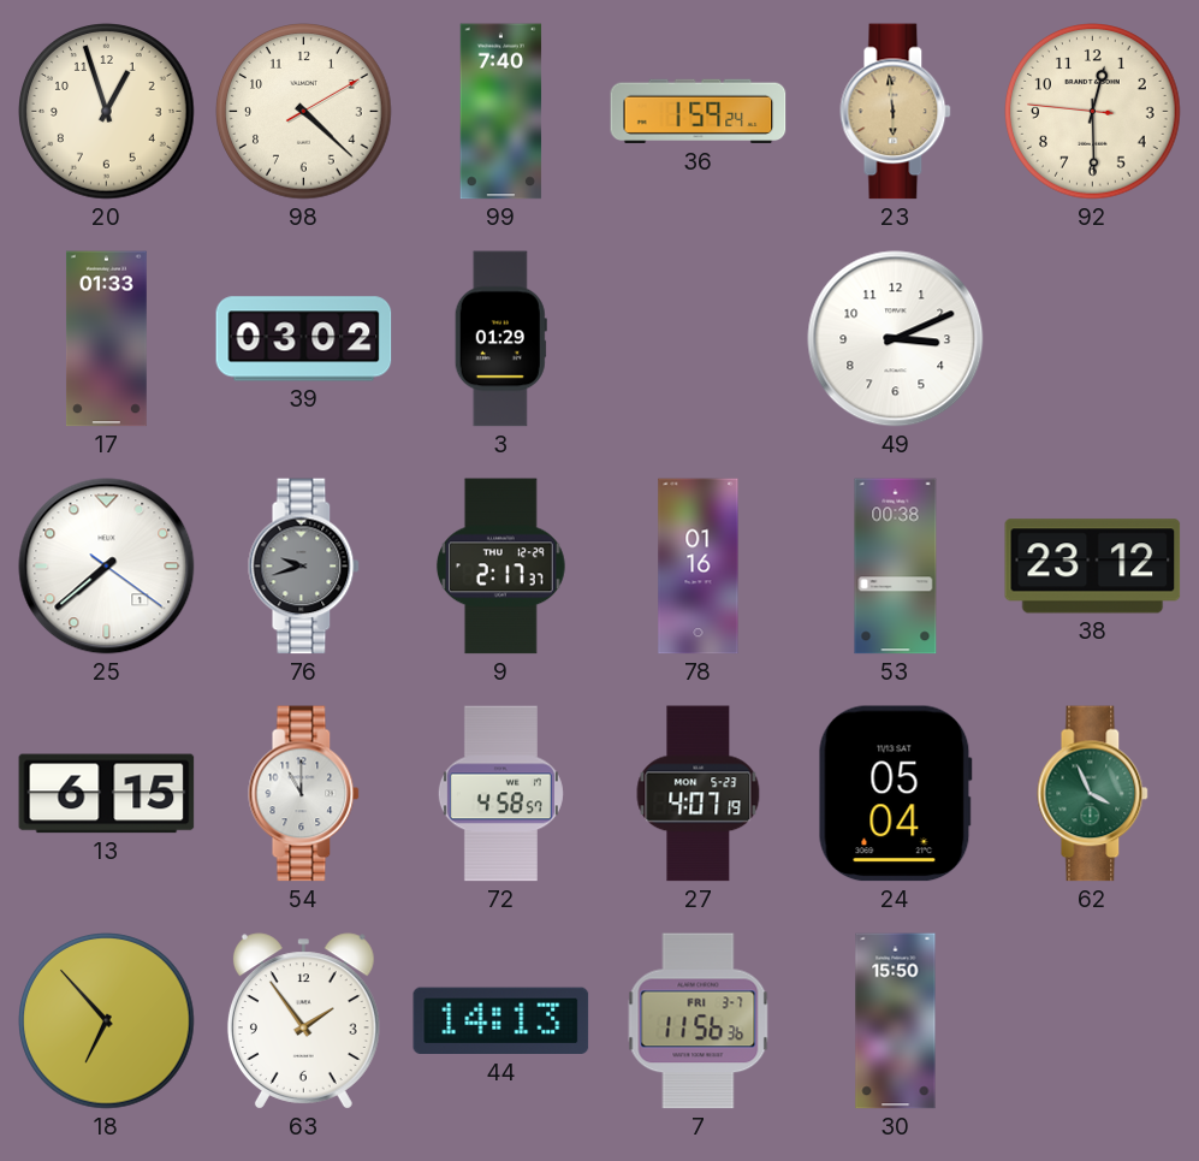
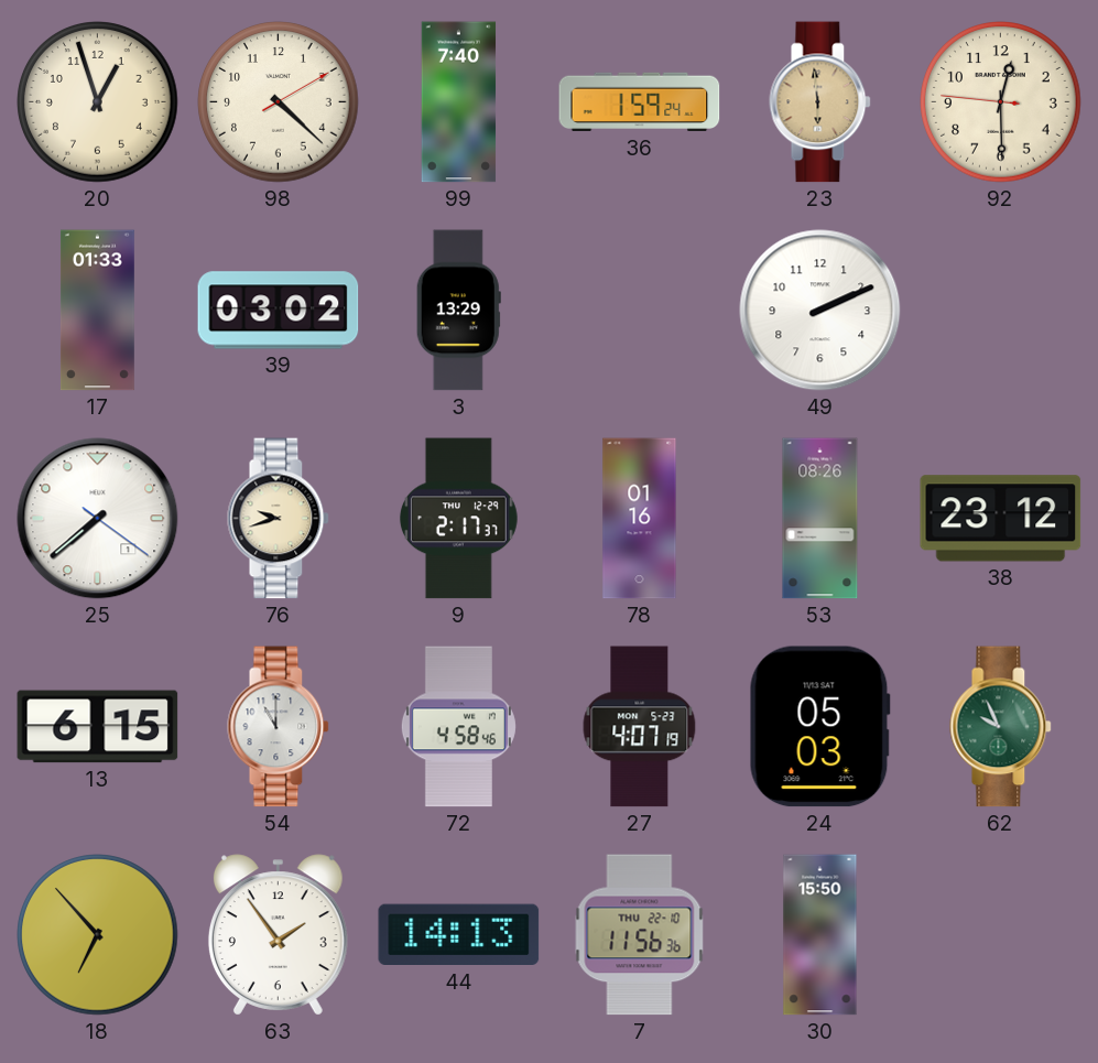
3: 01:29 -> 13:29
49: 3:11 -> 2:11
76 dial: grey -> cream
53: 00:38 -> 08:26
72: 4:58:57 -> 4:58:46
24: 05:04 -> 05:03
62: 3:56 -> 9:56
7 date: FRI 3-7 -> THU 22-10
